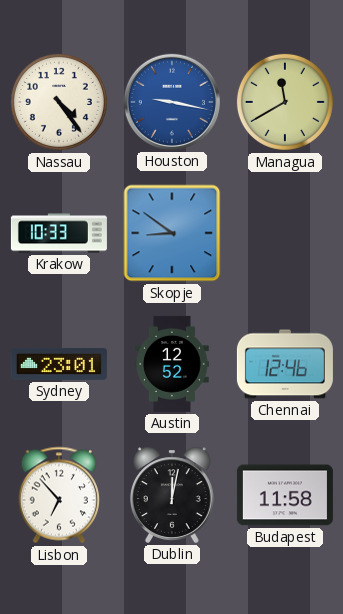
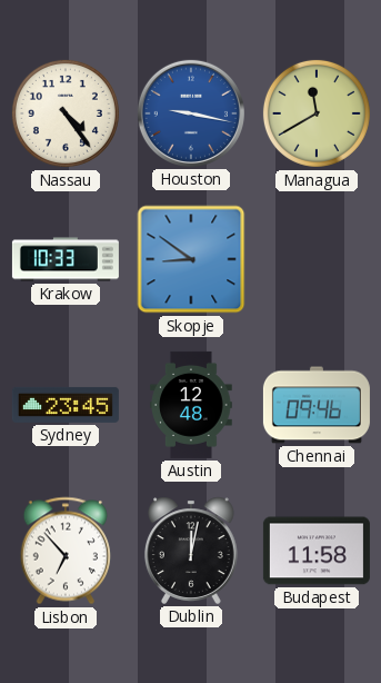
Sydney: 23:01 -> 23:45
Austin: 12:52 -> 12:48
Chennai: 12:46 -> 09:46
